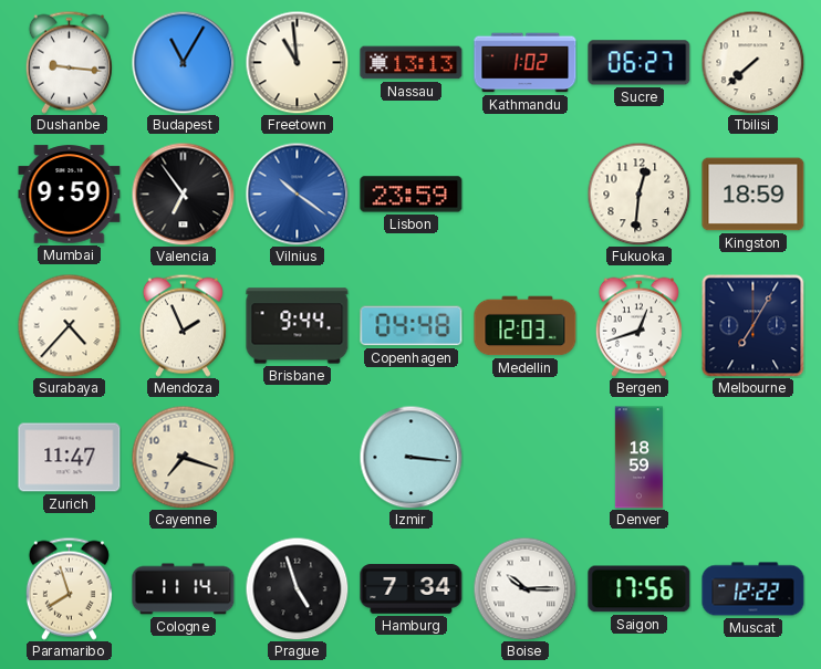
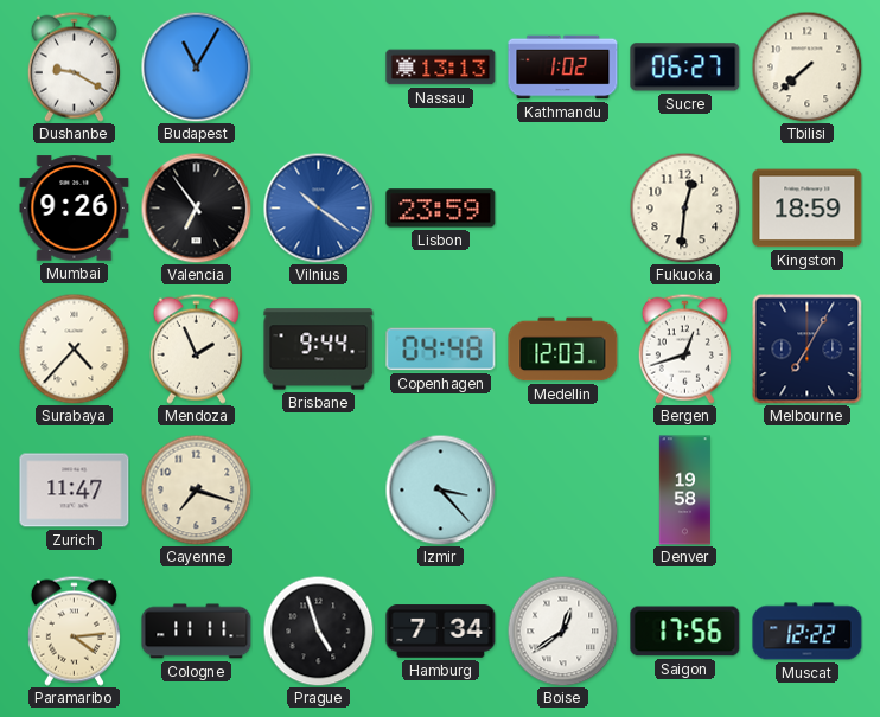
Dushanbe: 9:16 -> 9:20
Freetown: 10:59 -> none
Mumbai: 9:59 -> 9:26
Izmir: 3:16 -> 3:23
Denver: 18:59 -> 19:58
Paramaribo: 7:57 -> 4:14
Cologne: 11:14 -> 11:11
Boise: 10:15 -> 12:39
